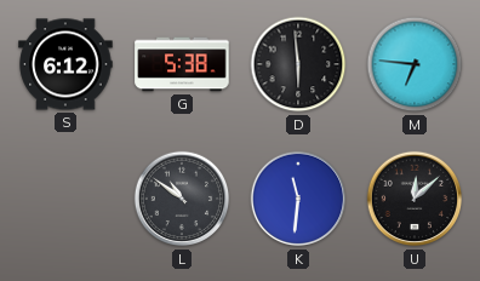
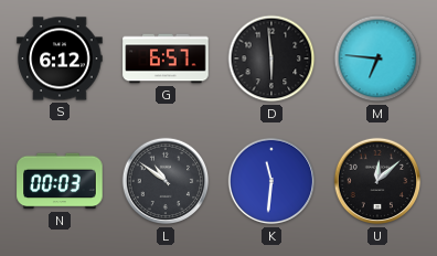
G: 5:38 -> 6:57
N: none -> 00:03
